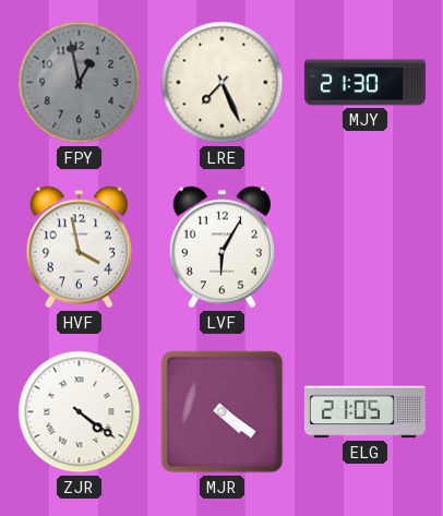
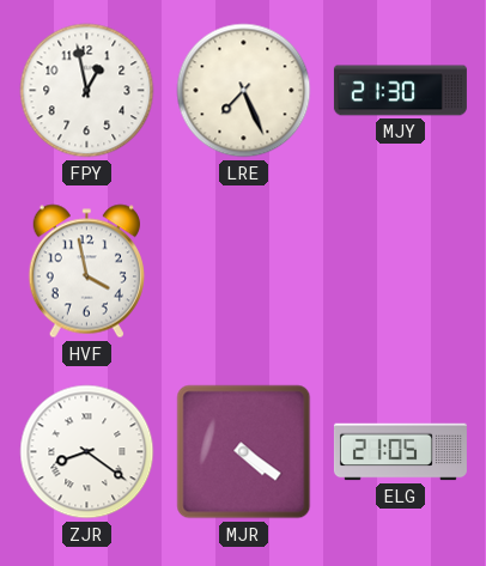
FPY dial: grey -> white
LVF: 6:05 -> none
ZJR: 4:21 -> 8:21
